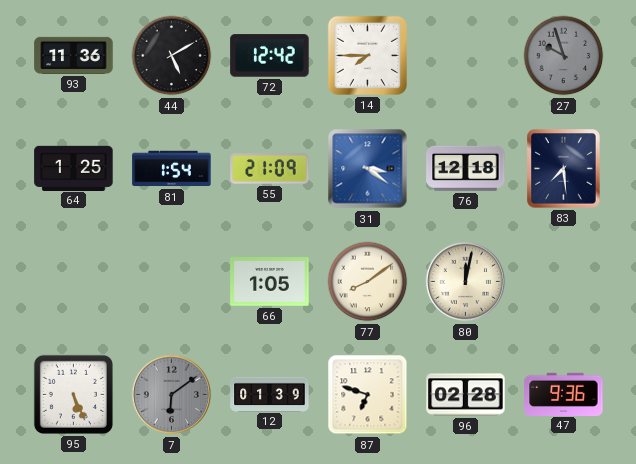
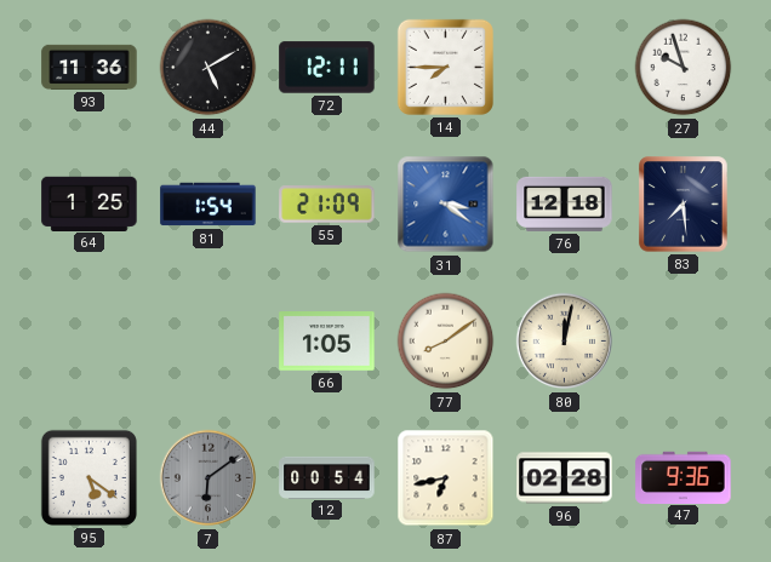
72: 12:42 -> 12:11
27 dial: grey -> white
95: 5:26 -> 5:21
12: 01:39 -> 00:54
87: 6:48 -> 6:43
